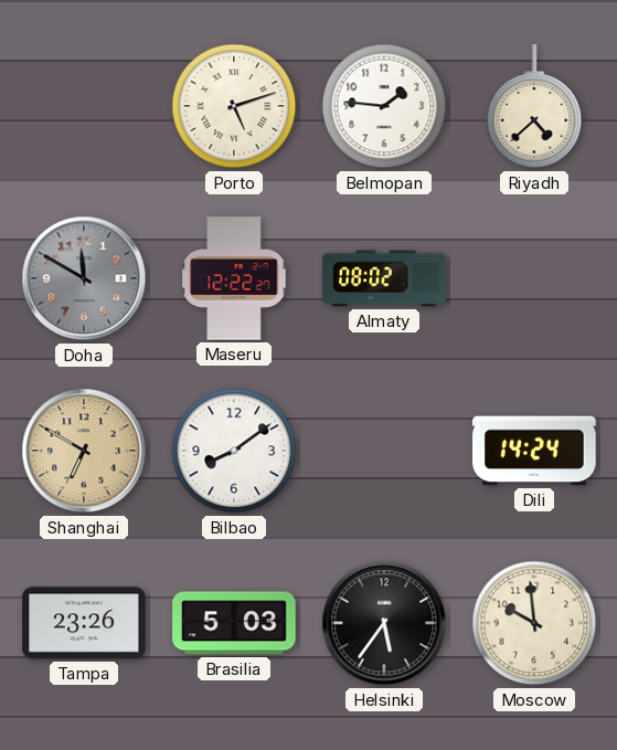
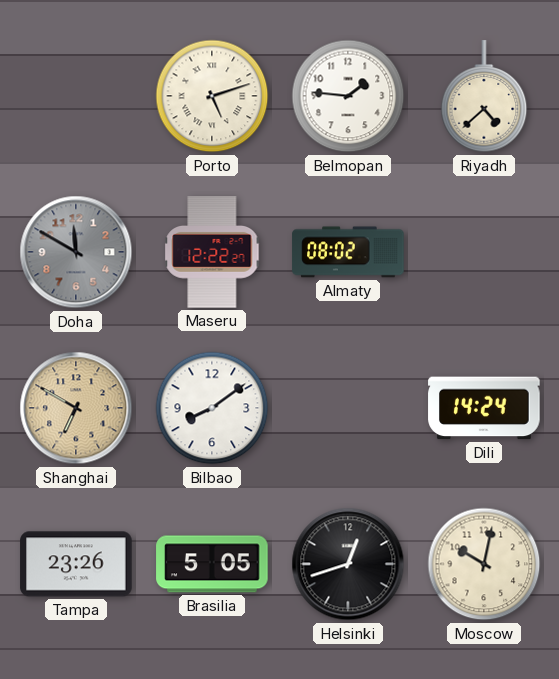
Brasilia: 5:03 -> 5:05
Helsinki: 5:36 -> 12:42
Moscow: 9:59 -> 10:02
